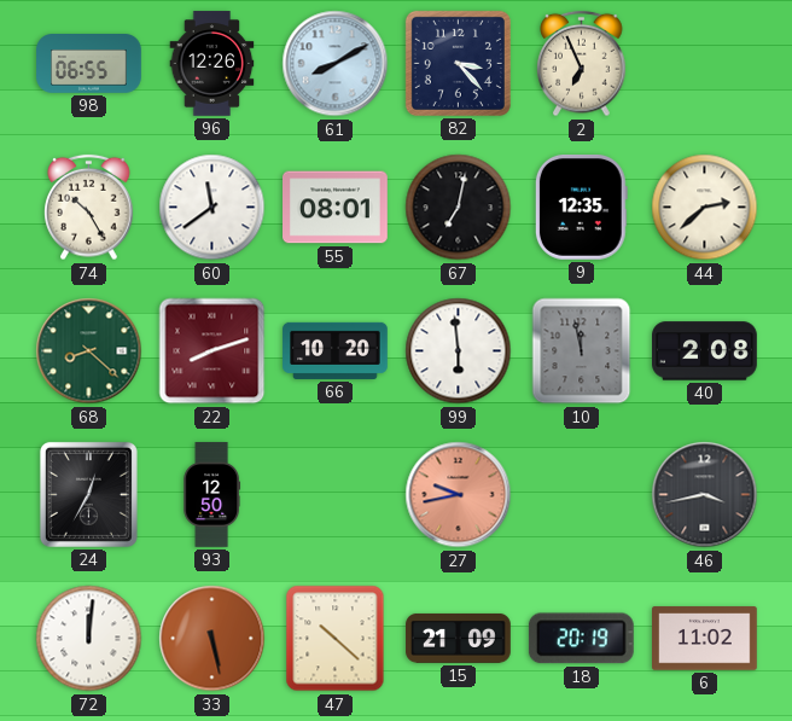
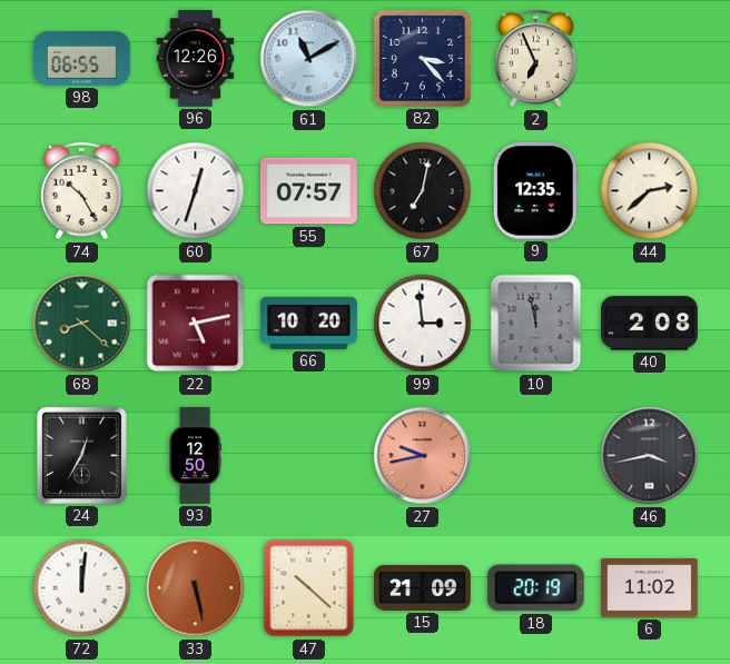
61: 8:10 -> 11:10
60: 11:39 -> 12:33
55: 08:01 -> 07:57
22: 8:12 -> 5:13
99: 5:59 -> 2:59
